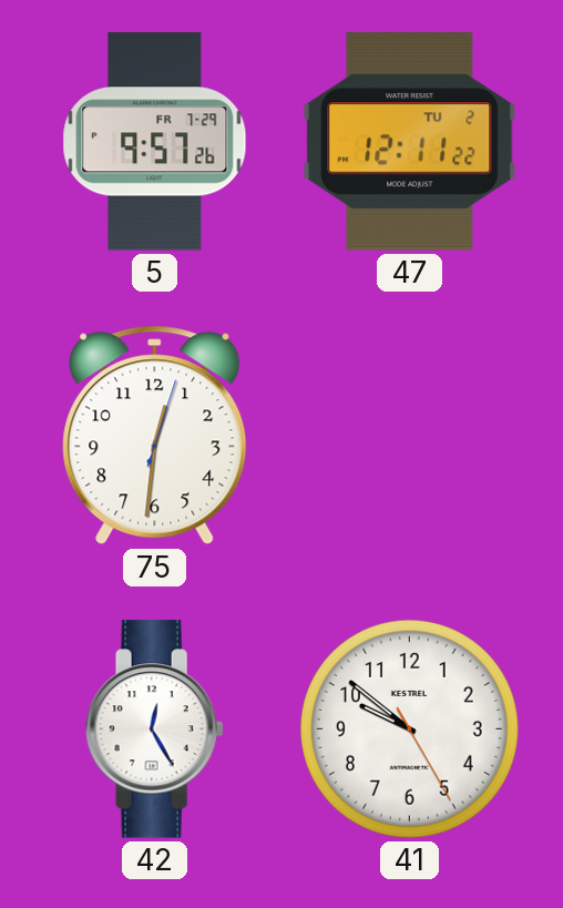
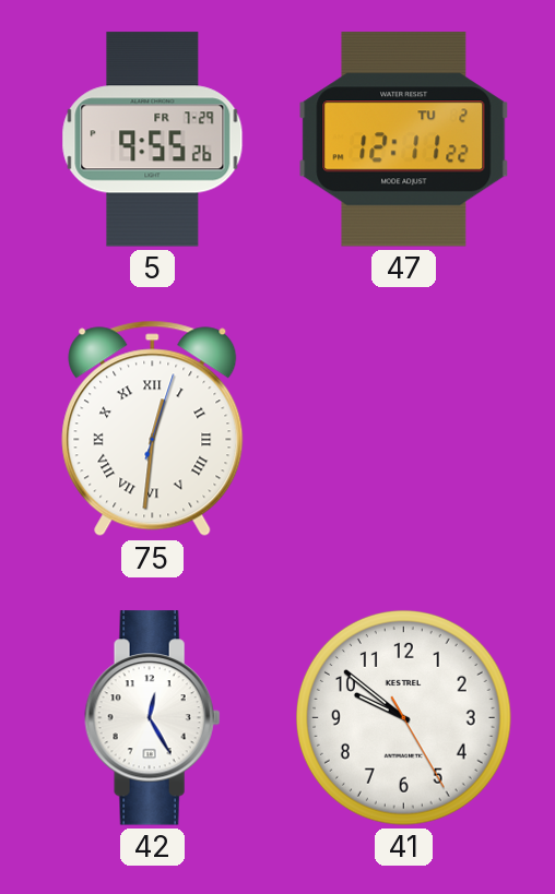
5: 9:57 -> 9:55
75 numerals: Arabic -> Roman
